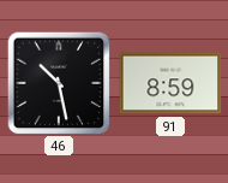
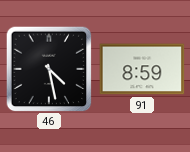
46: 10:28 -> 4:28
